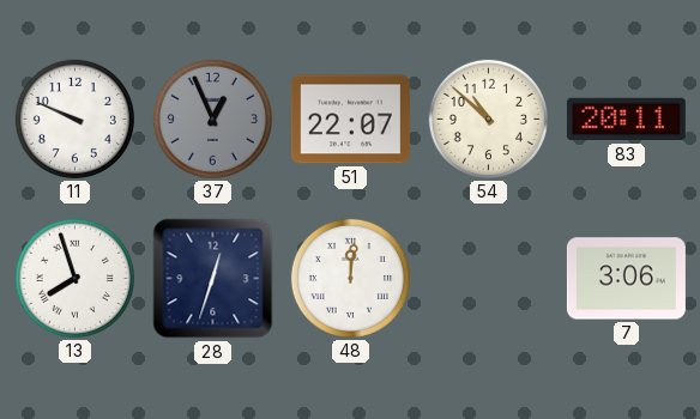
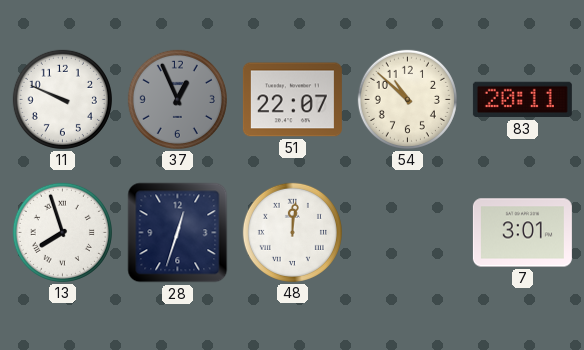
7: 3:06 -> 3:01
